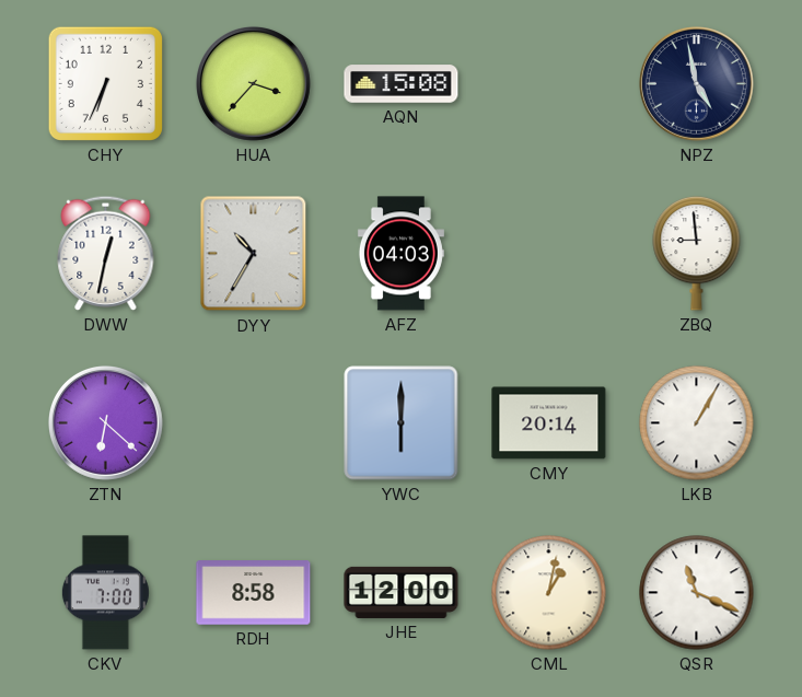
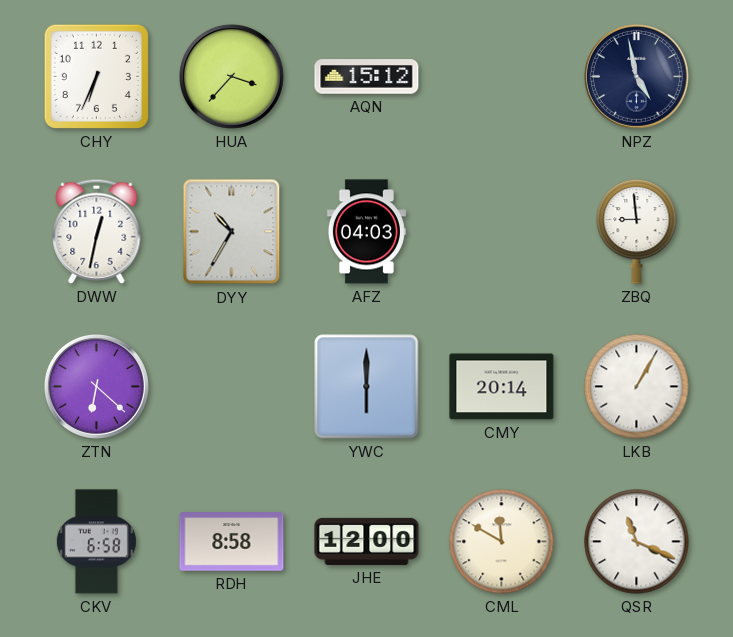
AQN: 15:08 -> 15:12
CKV: 7:00 -> 6:58
CML: 1:02 -> 11:50
